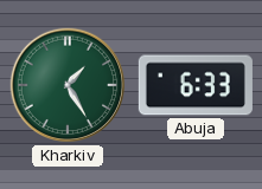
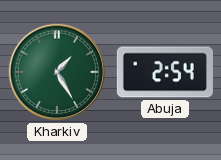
Abuja: 6:33 -> 2:54
